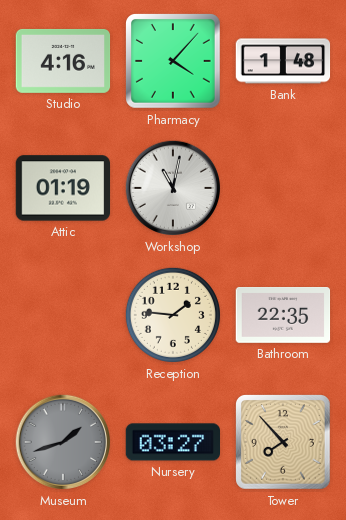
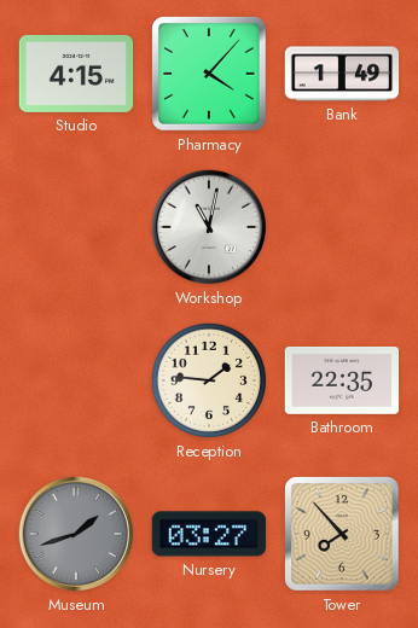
Studio: 4:16 -> 4:15
Bank: 1:48 -> 1:49
Attic: 01:19 -> none
